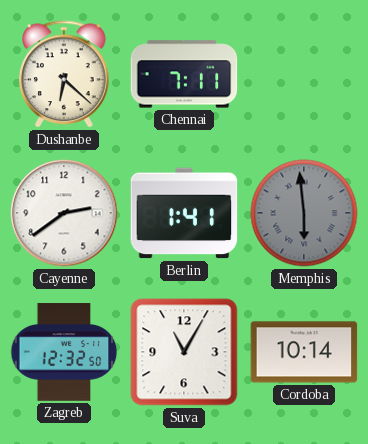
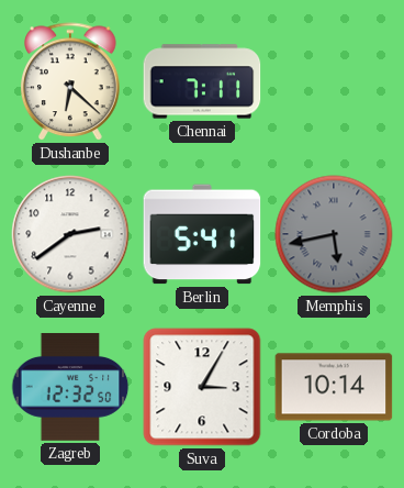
Berlin: 1:41 -> 5:41
Memphis: 5:59 -> 5:43
Suva: 11:05 -> 3:05
